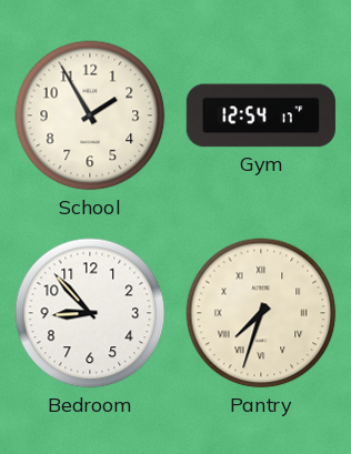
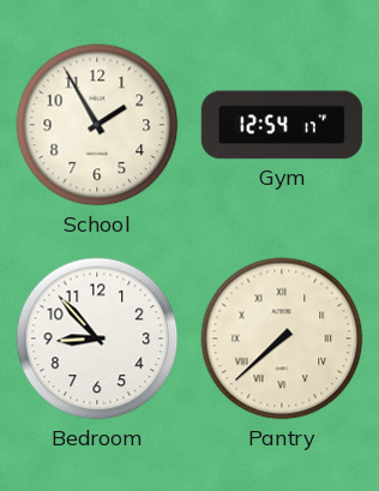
Pantry: 7:33 -> 7:38
